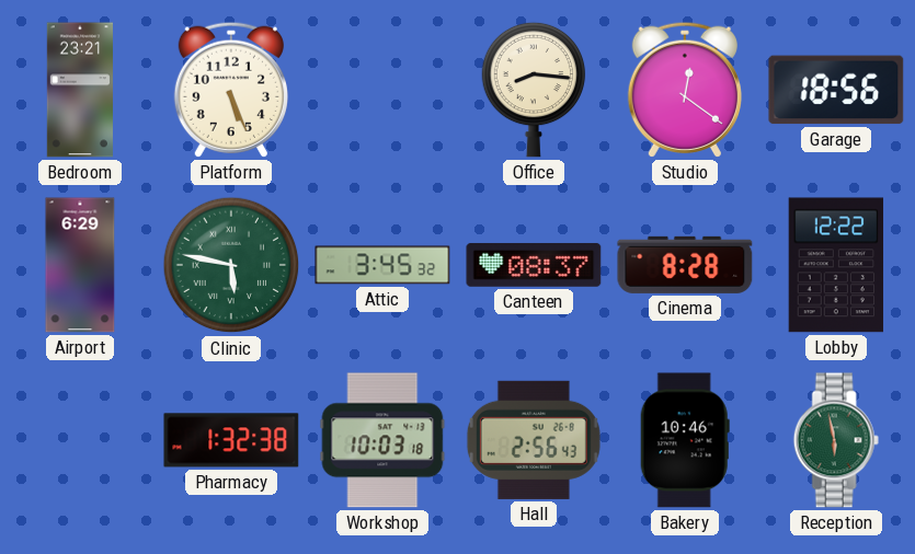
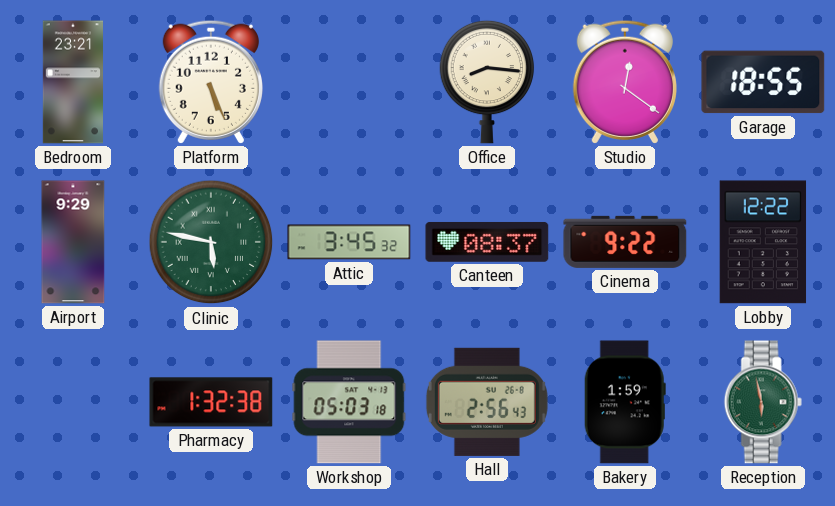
Garage: 18:56 -> 18:55
Airport: 6:29 -> 9:29
Cinema: 8:28 -> 9:22
Workshop: 10:03 -> 05:03
Bakery: 10:46 -> 1:59
